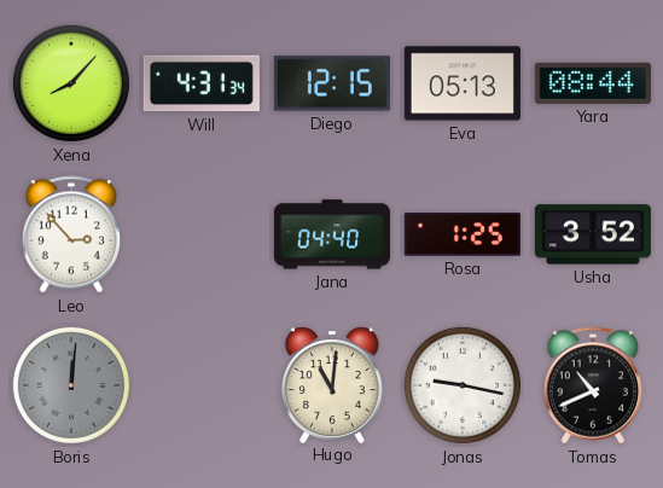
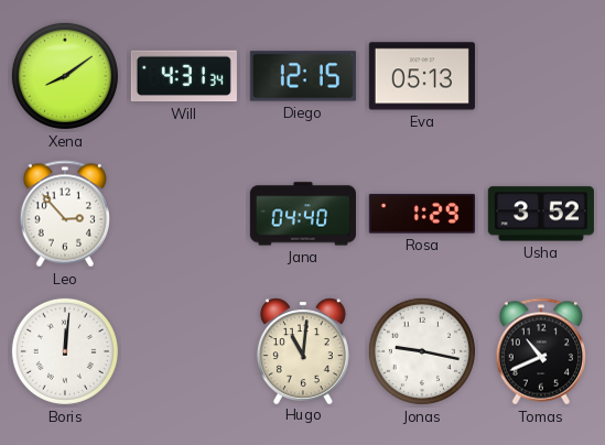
Xena: 8:07 -> 8:09
Yara: 08:44 -> none
Rosa: 1:25 -> 1:29
Boris dial: grey -> white
